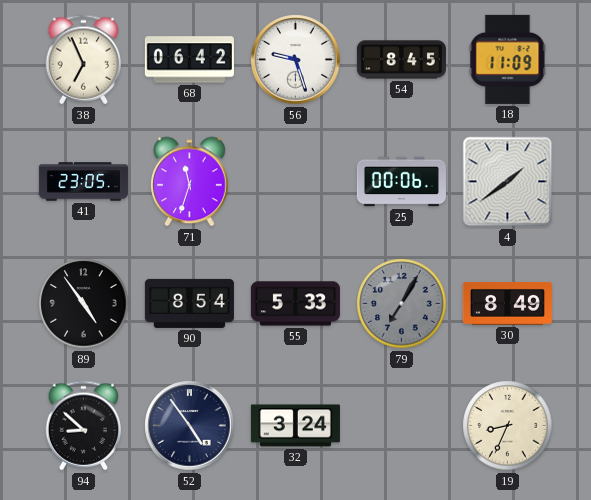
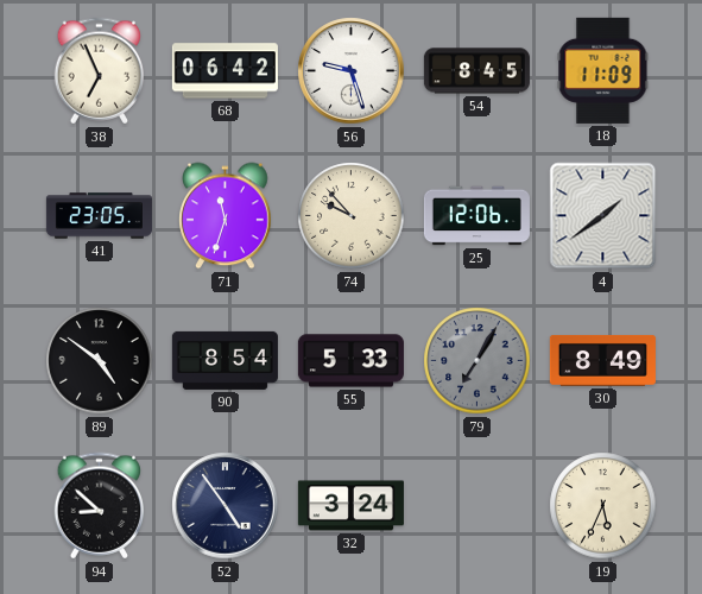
74: none -> 9:53
25: 00:06 -> 12:06
89: 4:54 -> 4:51
19: 8:34 -> 5:34
